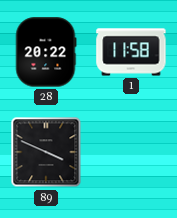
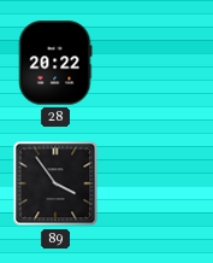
1: 11:58 -> none
89: 3:49 -> 3:54
